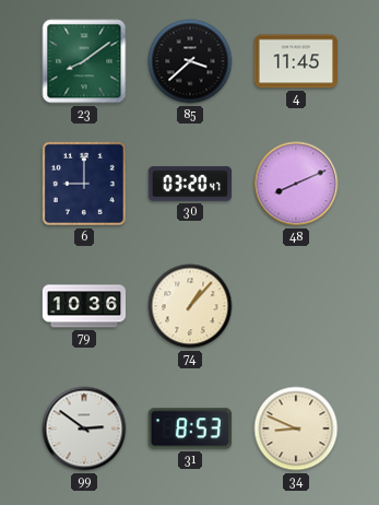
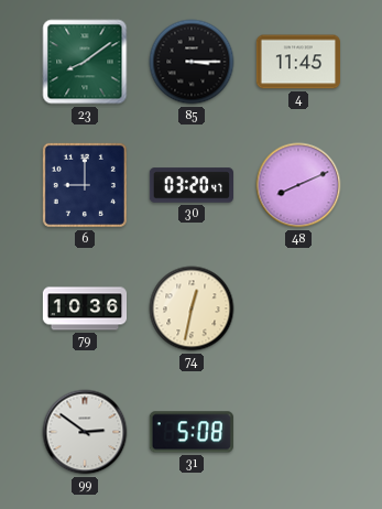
85: 3:38 -> 3:15
74: 1:07 -> 12:32
31: 8:53 -> 5:08
34: 8:49 -> none
